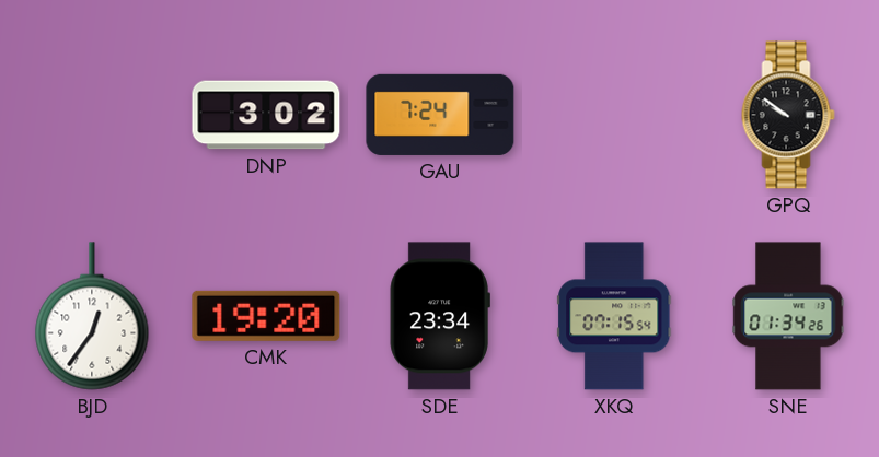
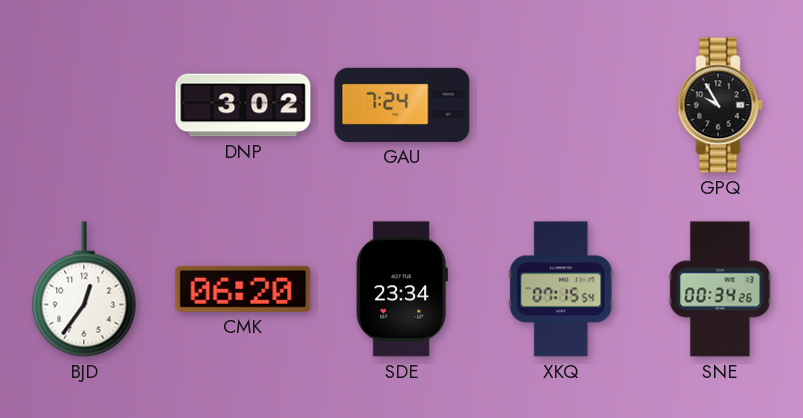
GPQ: 9:51 -> 9:55
CMK: 19:20 -> 06:20
SNE: 01:34 -> 00:34
